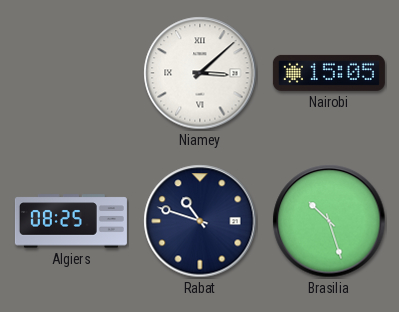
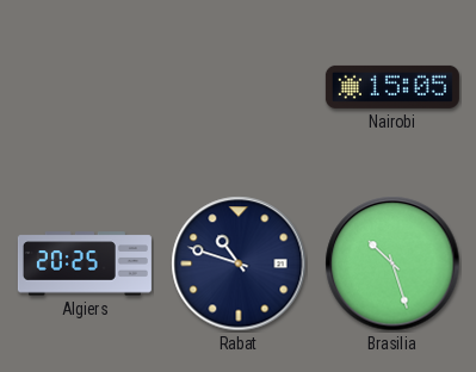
Niamey: 3:08 -> none
Algiers: 08:25 -> 20:25
